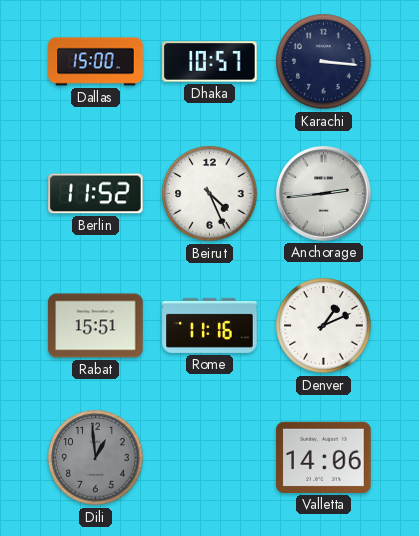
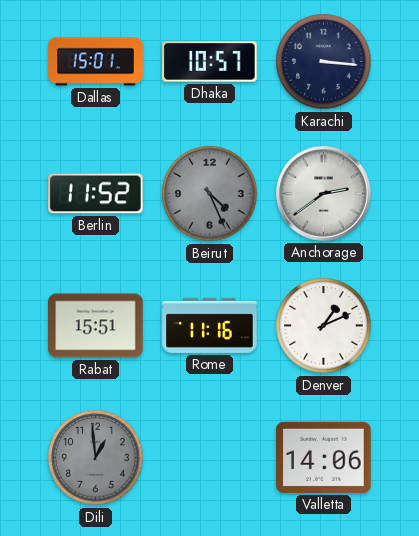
Dallas: 15:00 -> 15:01
Beirut dial: white -> grey
Anchorage: 2:44 -> 2:39
